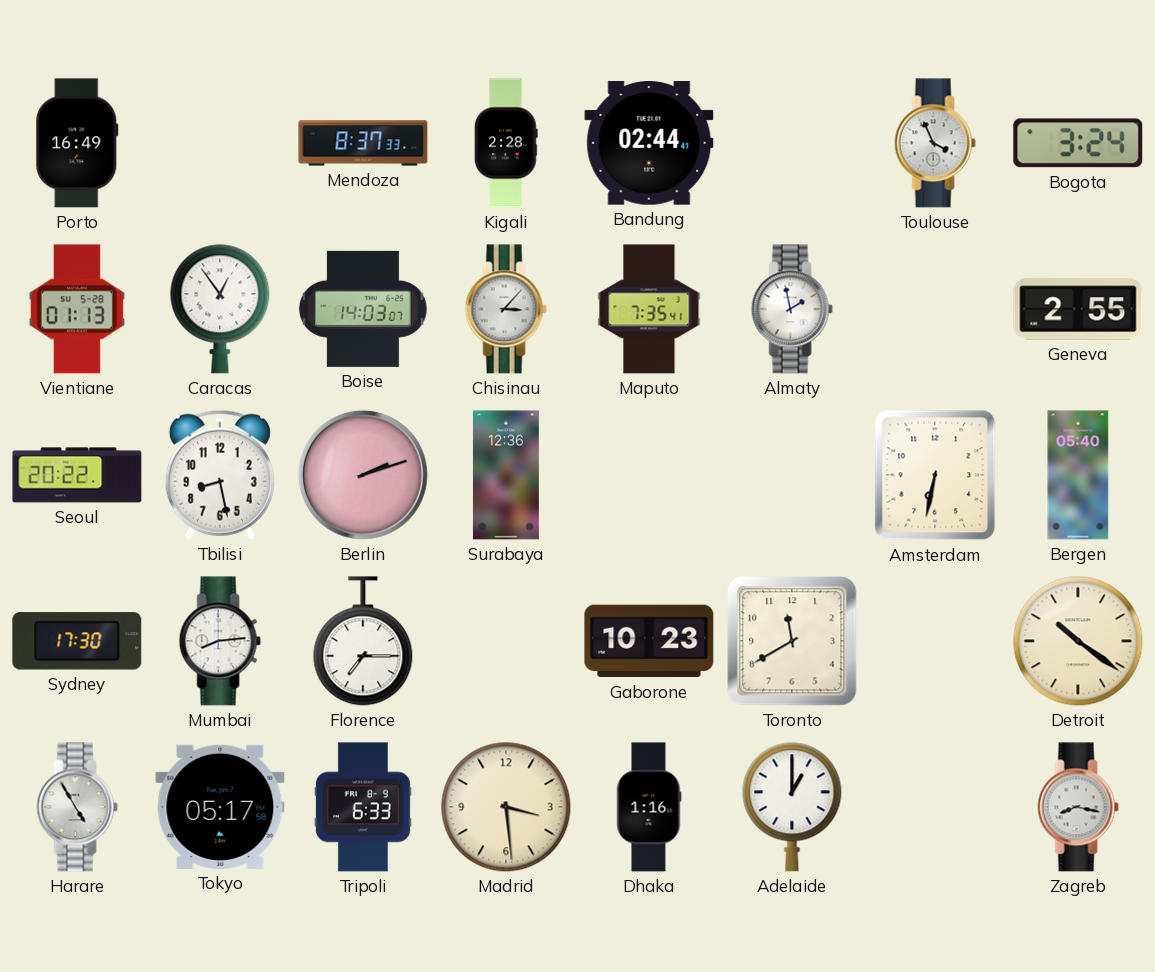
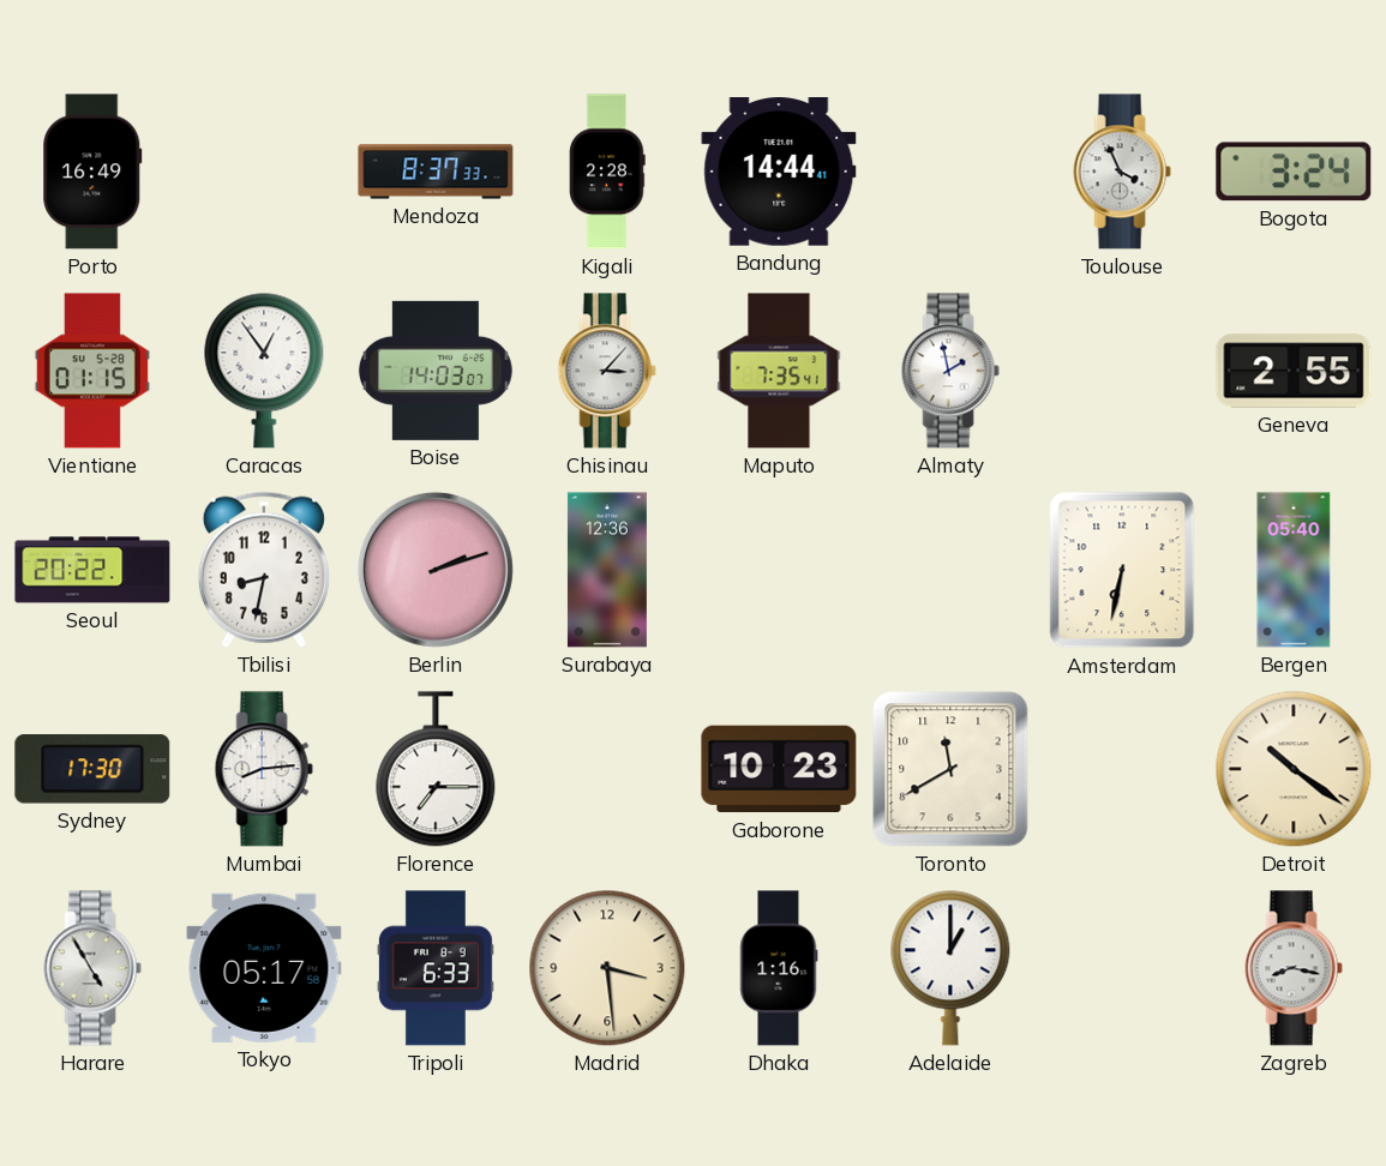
Bandung: 02:44 -> 14:44
Vientiane: 01:13 -> 01:15
Tbilisi: 8:28 -> 8:32
